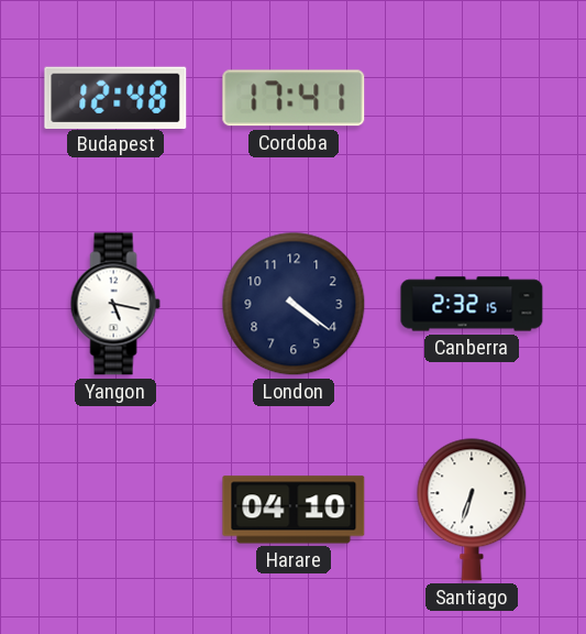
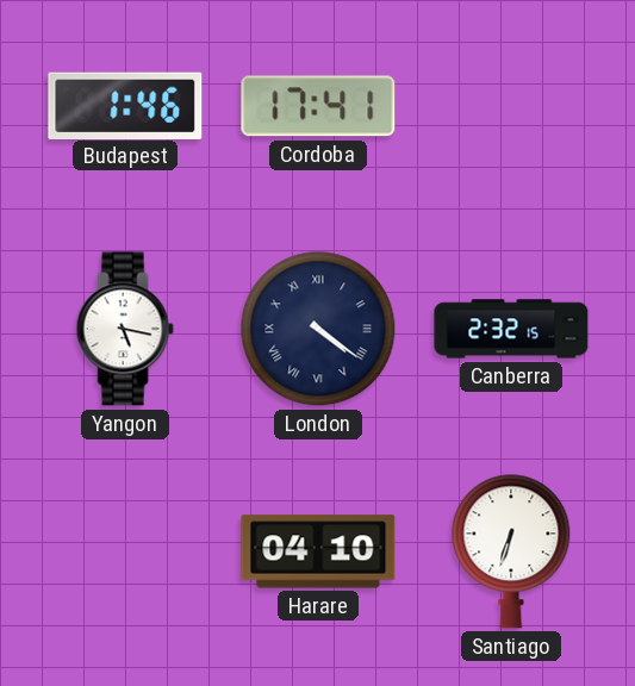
Budapest: 12:48 -> 1:46
London numerals: Arabic -> Roman
